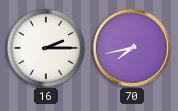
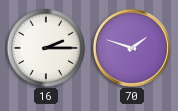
70: 7:43 -> 1:48
